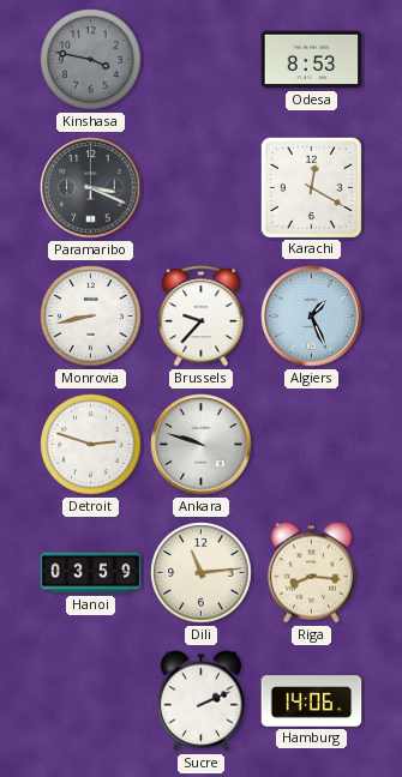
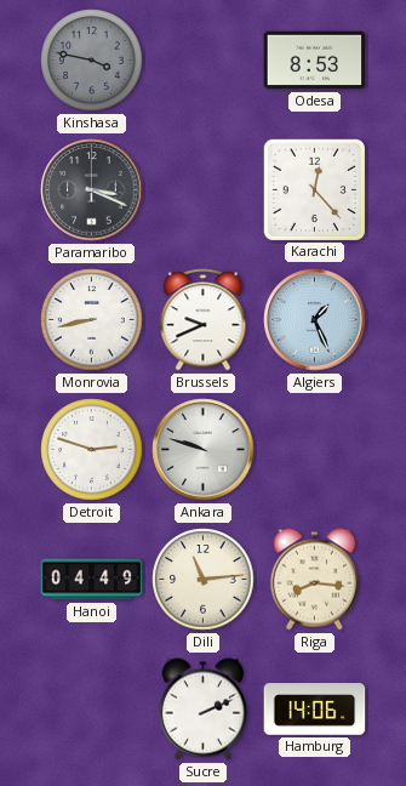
Karachi: 12:20 -> 12:23
Brussels: 9:37 -> 9:41
Hanoi: 03:59 -> 04:49
